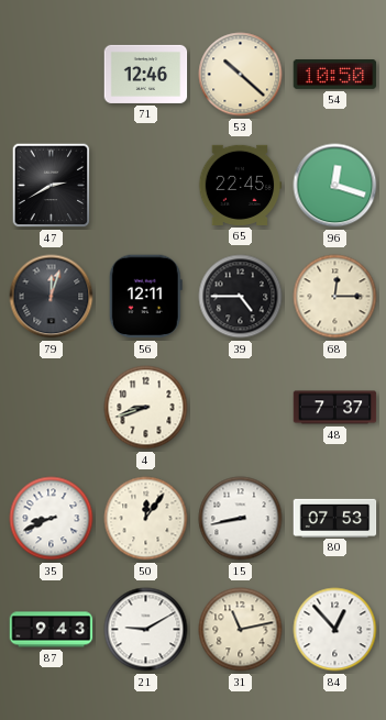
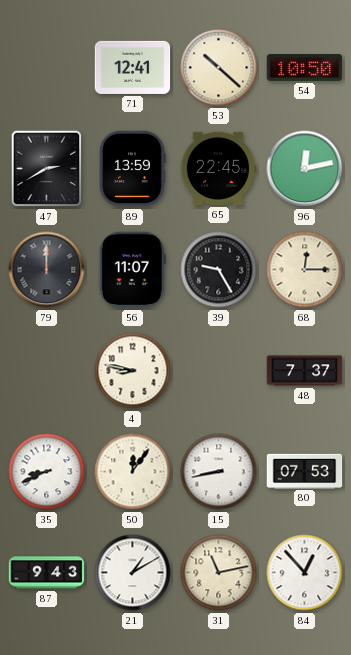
71: 12:46 -> 12:41
89: none -> 13:59
96: 12:18 -> 12:13
79: 12:03 -> 12:00
56: 12:11 -> 11:07
39: 4:45 -> 9:25
4: 8:42 -> 8:47
21: 9:10 -> 1:10
